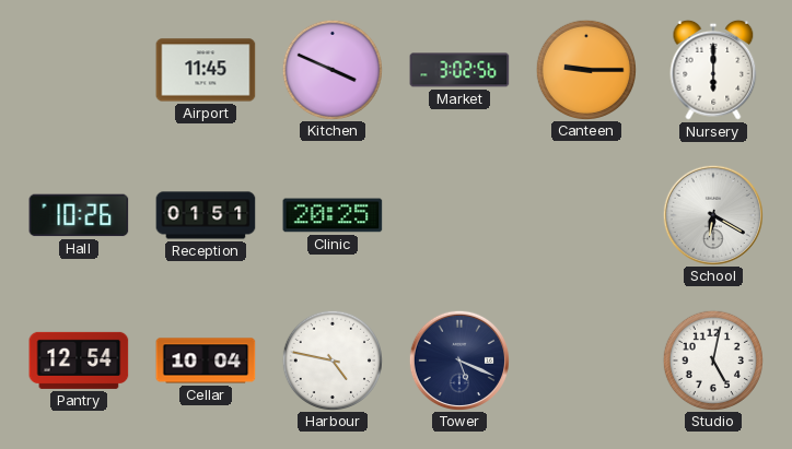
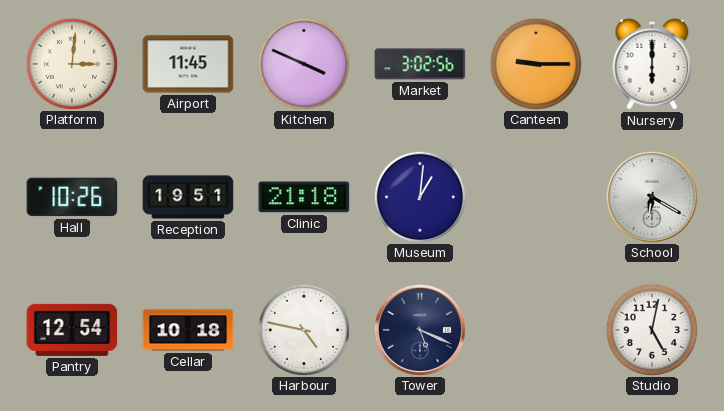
Platform: none -> 3:01
Reception: 01:51 -> 19:51
Clinic: 20:25 -> 21:18
Museum: none -> 1:01
Cellar: 10:04 -> 10:18
